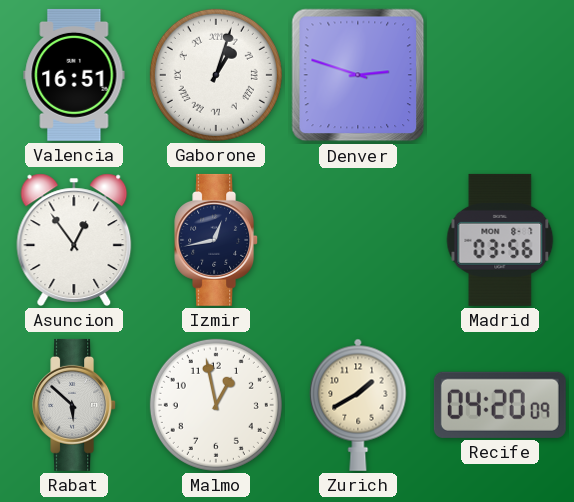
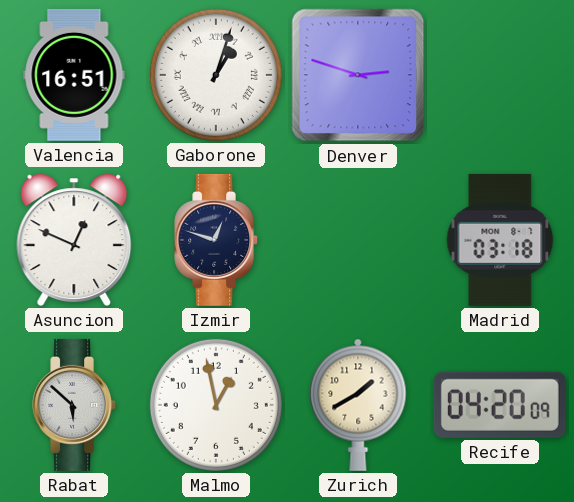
Asuncion: 12:54 -> 12:49
Izmir: 12:43 -> 12:48
Madrid: 03:56 -> 03:18
